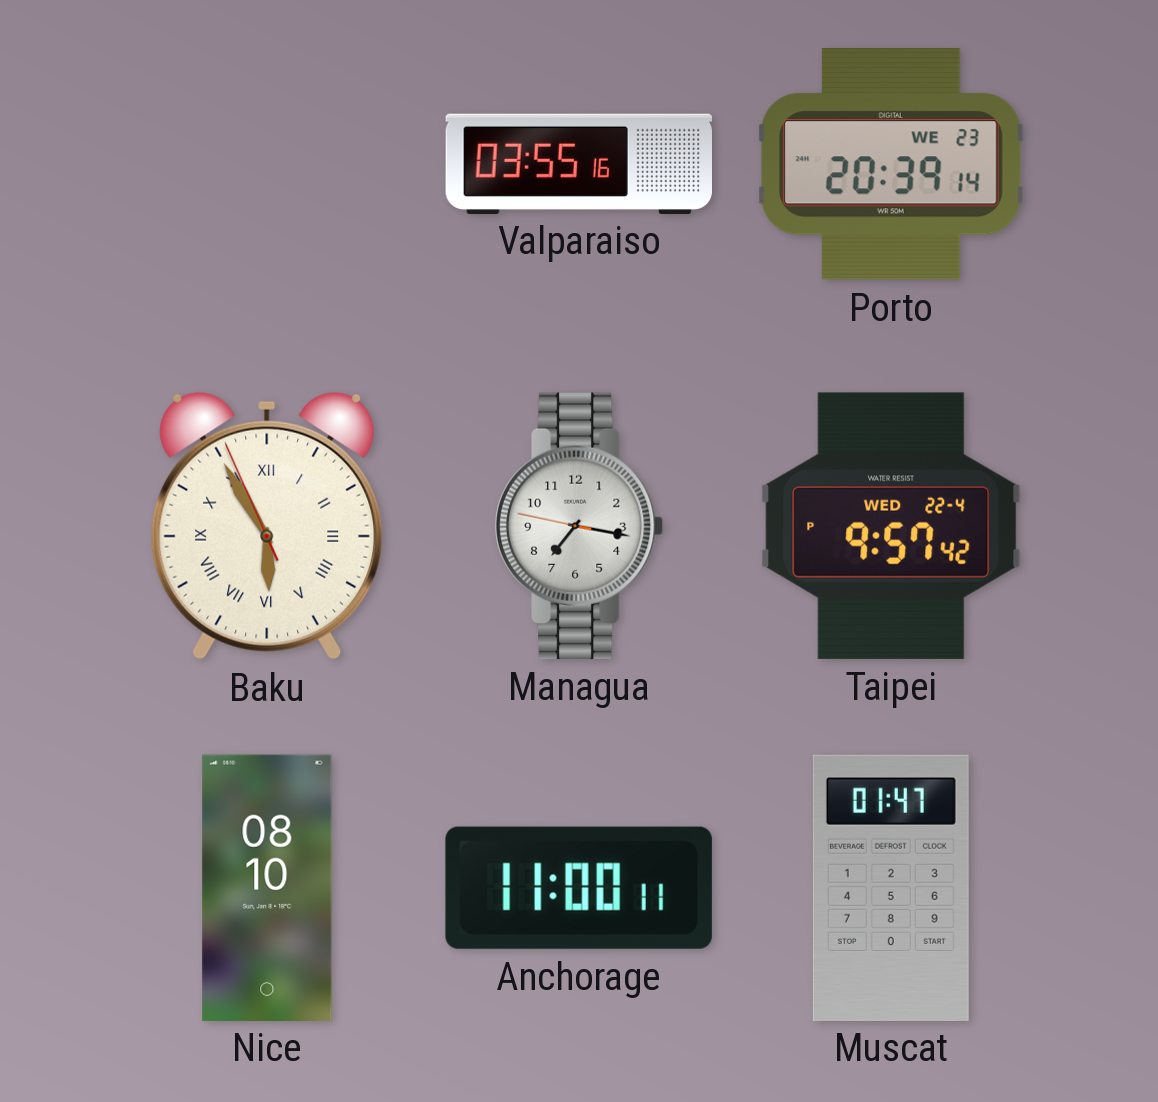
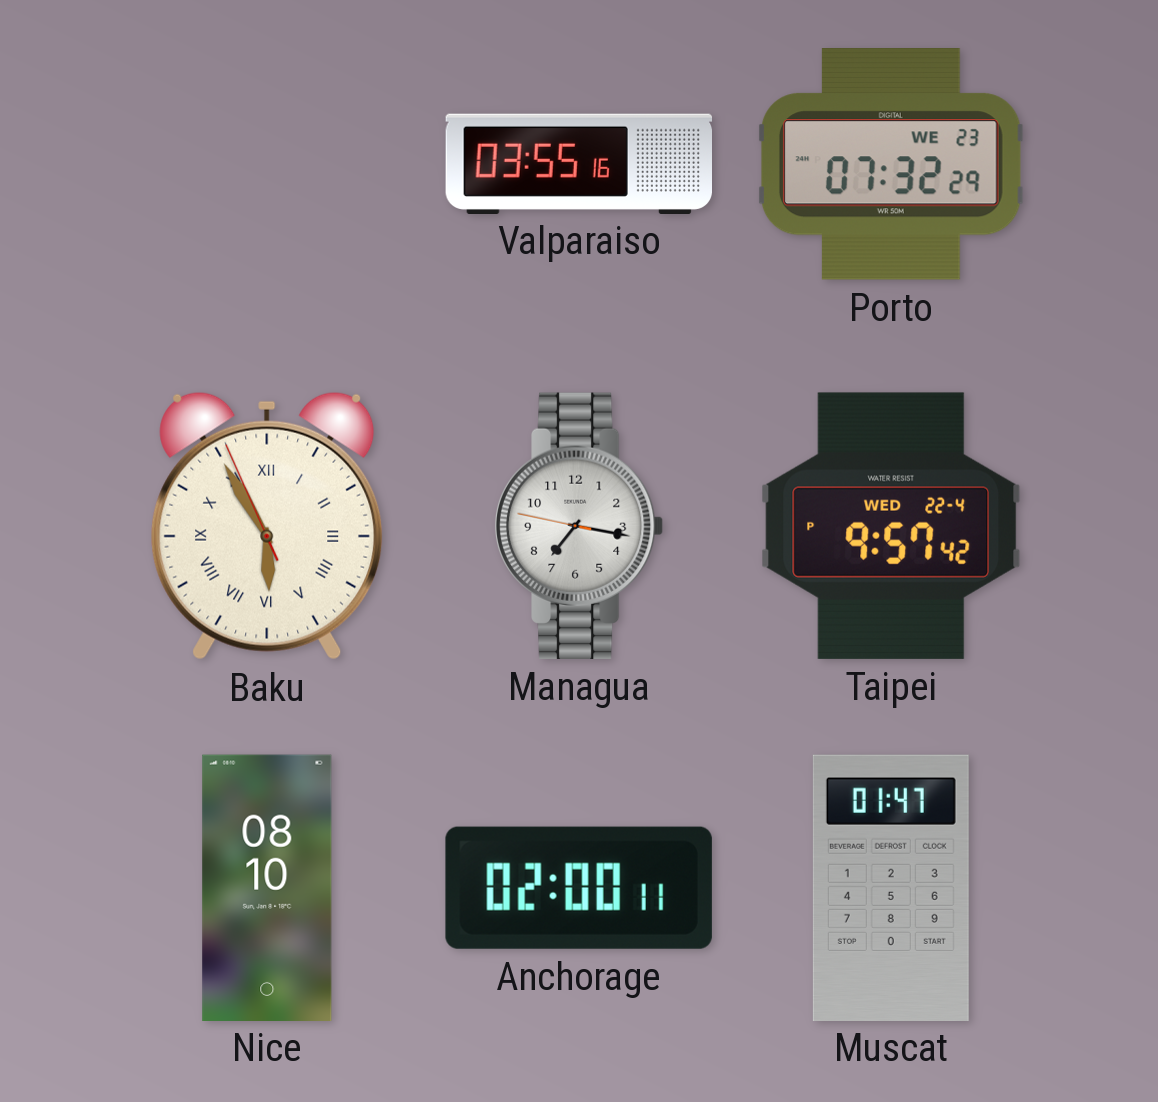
Porto: 20:39 -> 07:32
Anchorage: 11:00 -> 02:00
